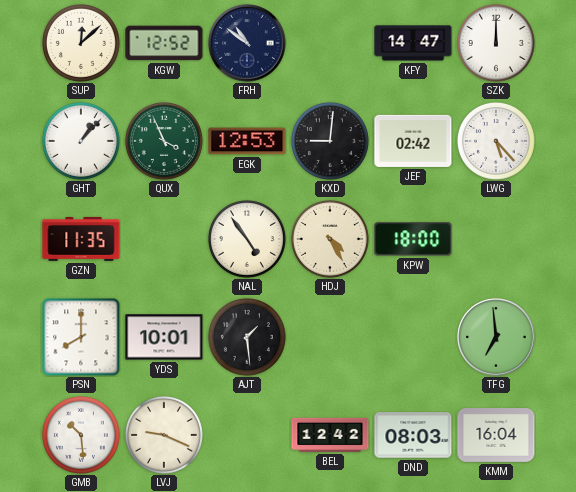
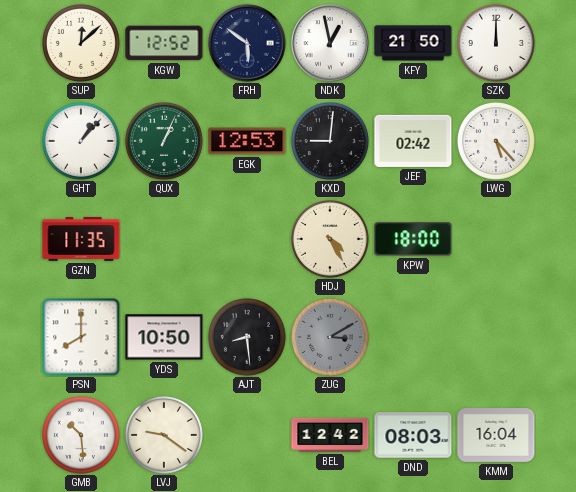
FRH: 10:51 -> 5:51
NDK: none -> 12:58
KFY: 14:47 -> 21:50
QUX: 3:56 -> 1:04
NAL: 4:54 -> none
YDS: 10:01 -> 10:50
AJT: 1:29 -> 8:29
ZUG: none -> 3:10
TFG: 6:59 -> none
LVJ: 9:19 -> 9:21
